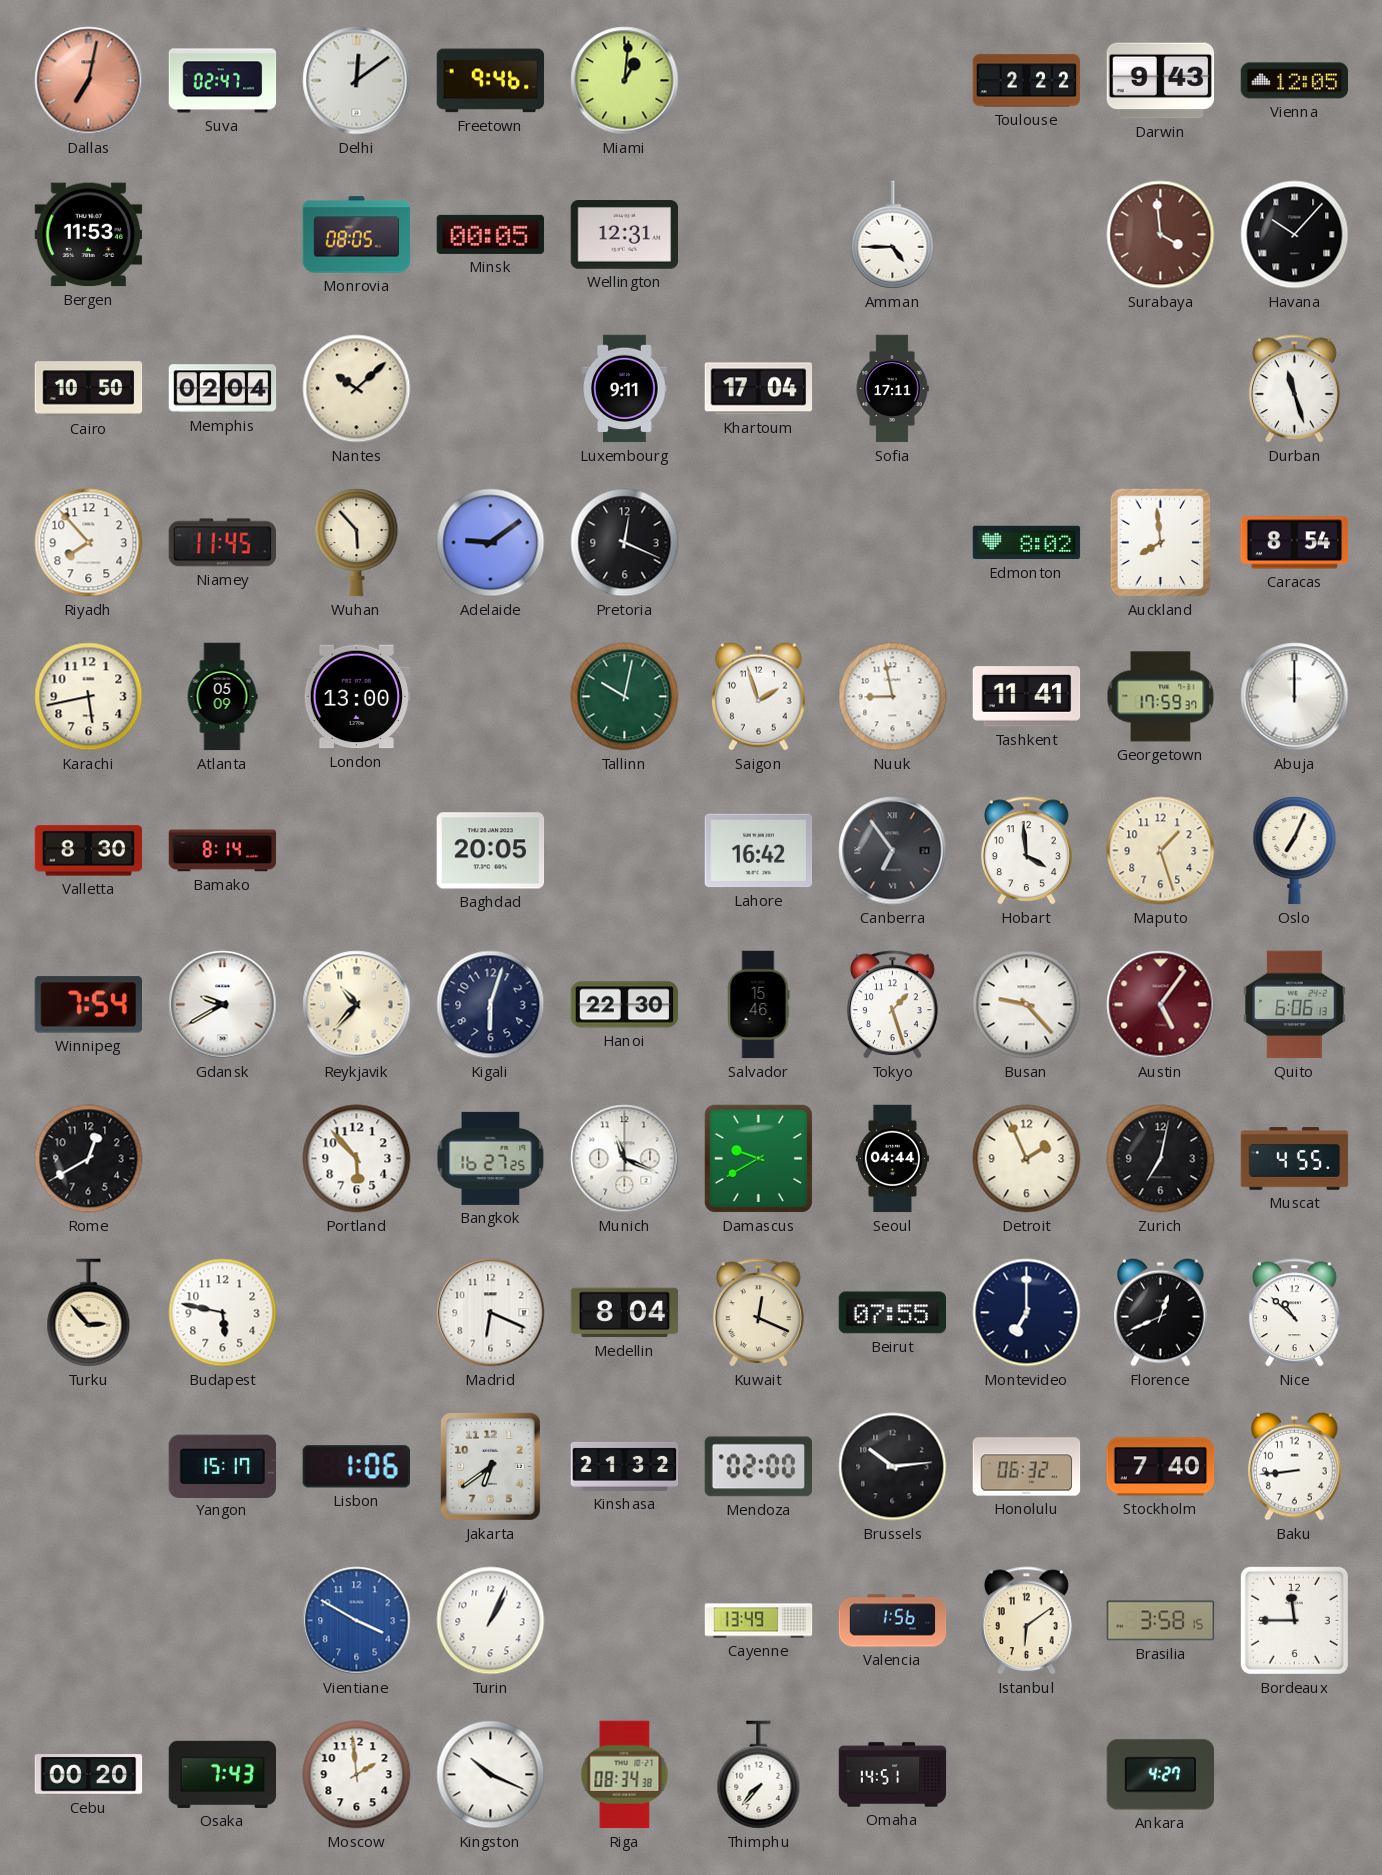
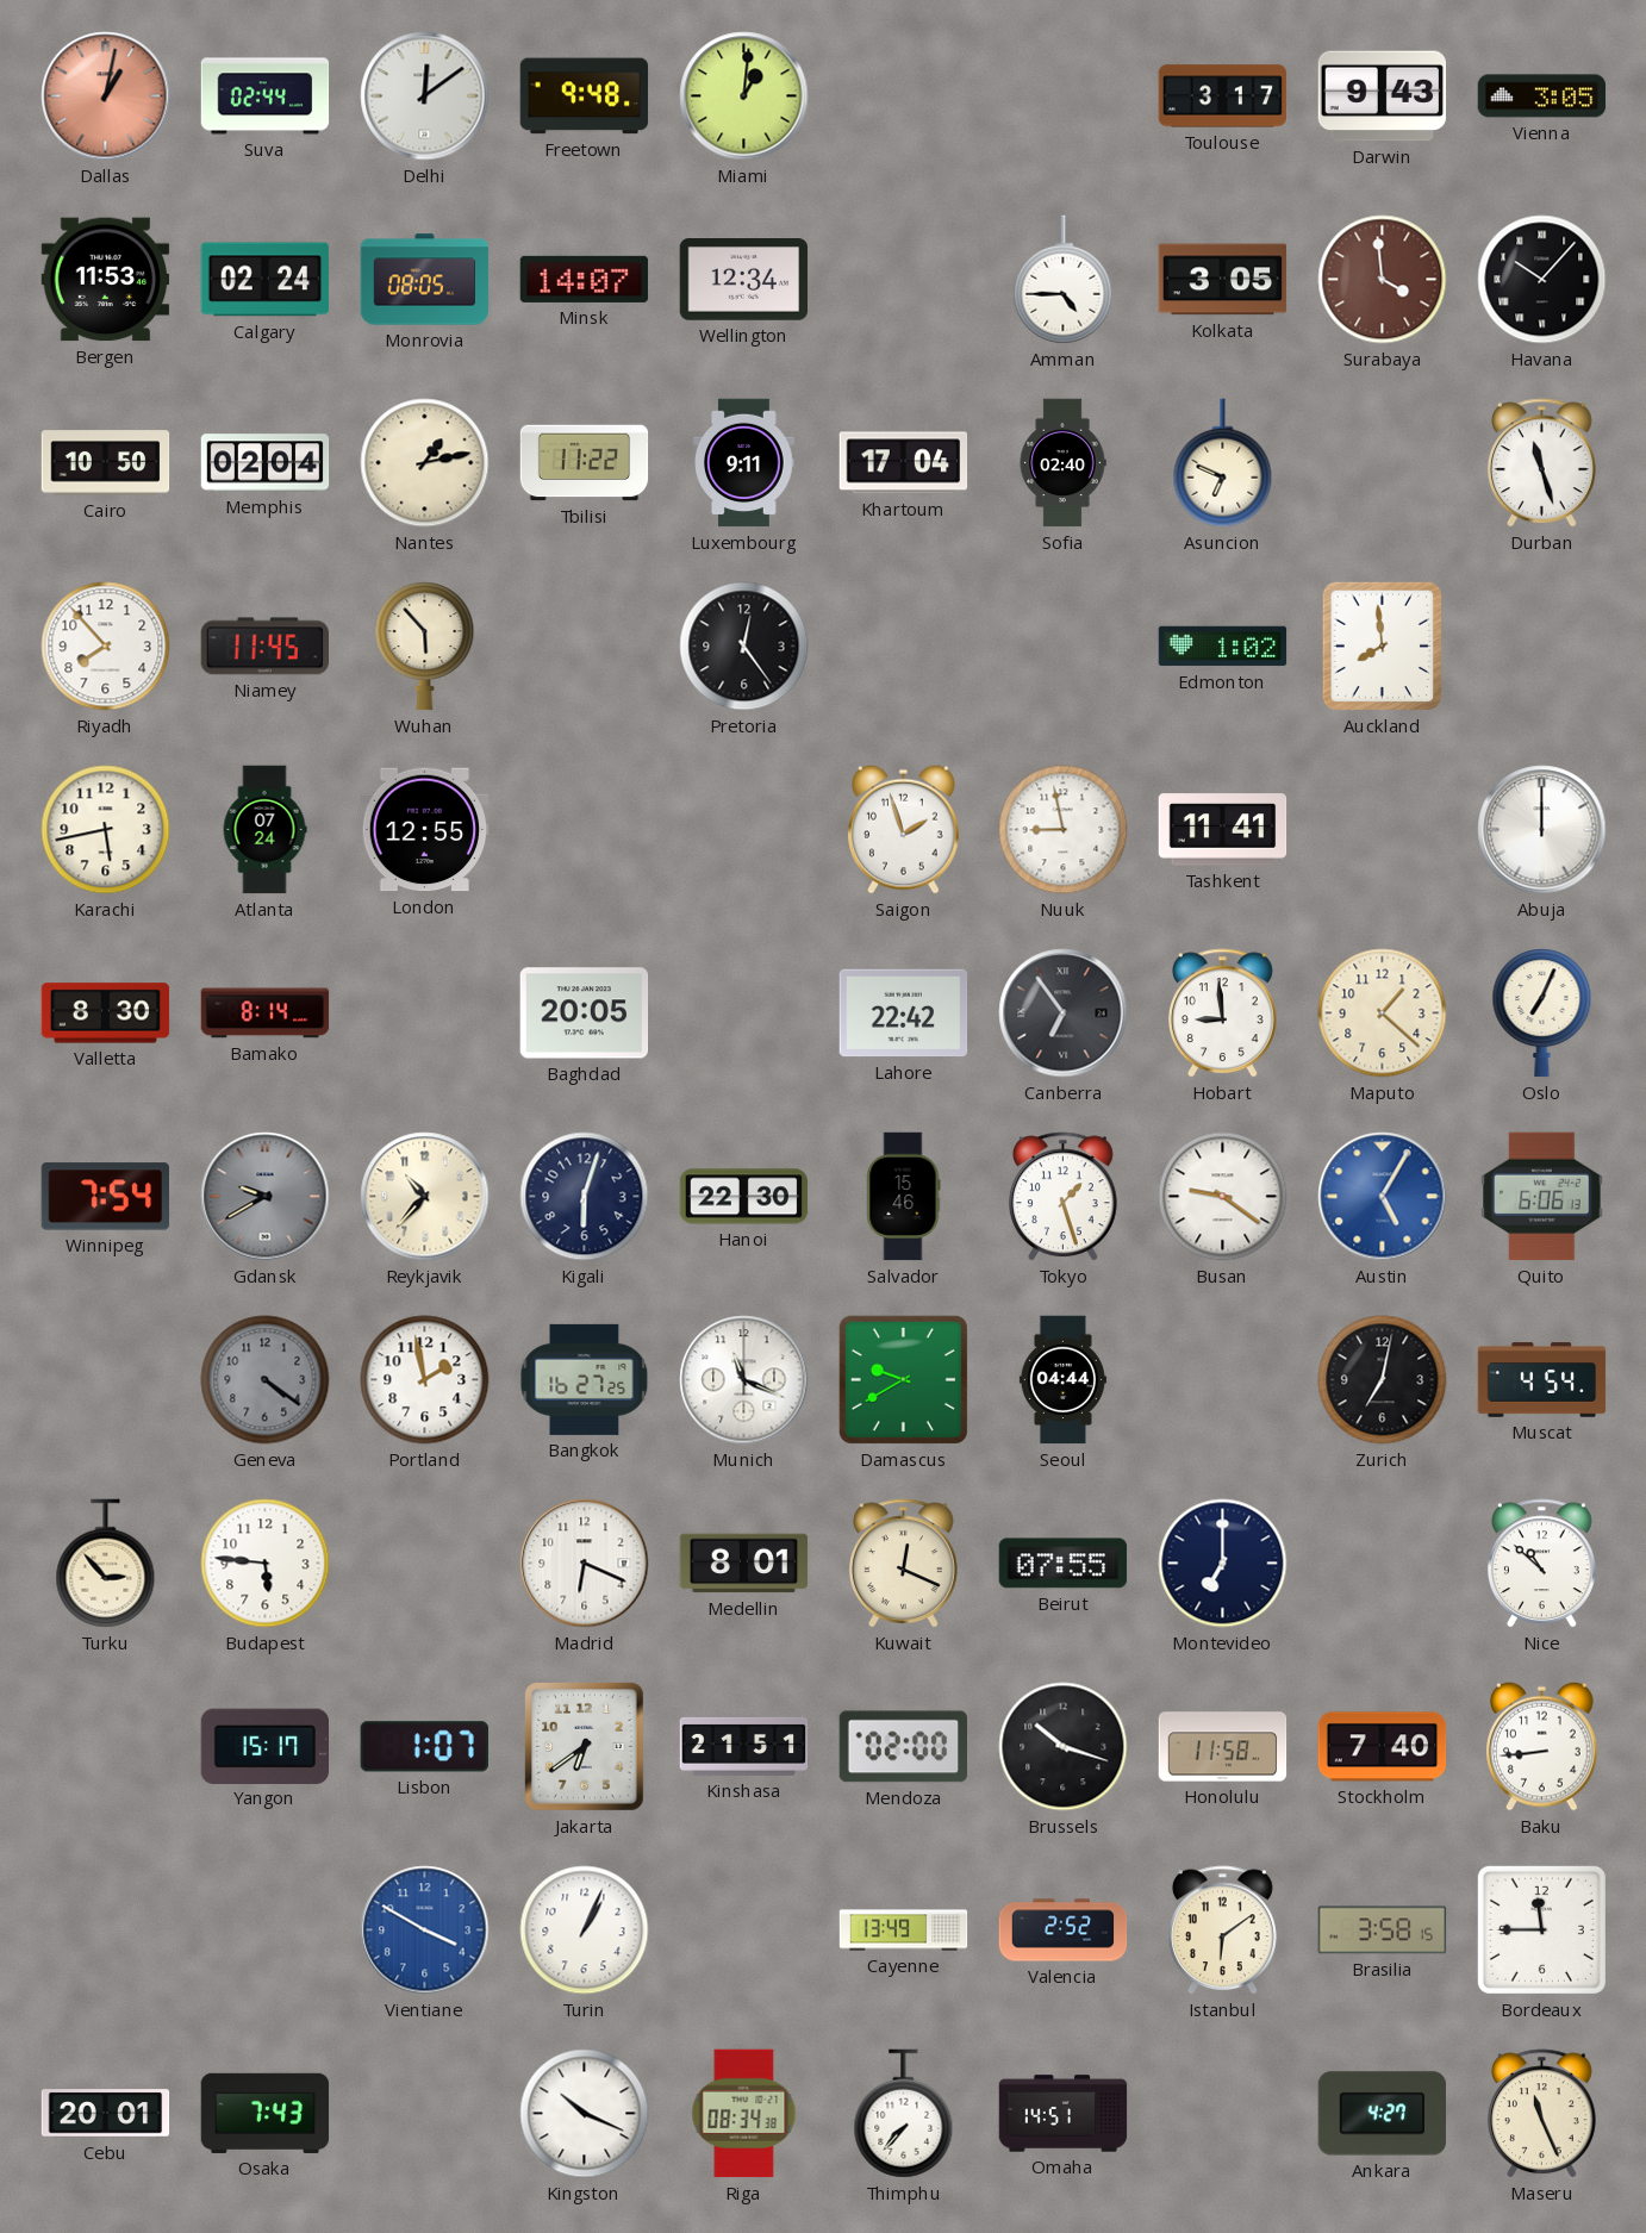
Dallas: 7:02 -> 1:02
Suva: 02:47 -> 02:44
Freetown: 9:46 -> 9:48
Toulouse: 2:22 -> 3:17
Vienna: 12:05 -> 3:05
Calgary: none -> 02:24
Minsk: 00:05 -> 14:07
Wellington: 12:31 -> 12:34
Kolkata: none -> 3:05
Nantes: 10:08 -> 1:13
Tbilisi: none -> 11:22
Sofia: 17:11 -> 02:40
Asuncion: none -> 6:49
Adelaide: 9:09 -> none
Pretoria: 12:19 -> 12:24
Edmonton: 8:02 -> 1:02
Caracas: 8:54 -> none
Atlanta: 05:09 -> 07:24
London: 13:00 -> 12:55
Tallinn: 10:02 -> none
Georgetown: 17:59 -> none
Lahore: 16:42 -> 22:42
Hobart: 3:59 -> 8:59
Maputo: 1:27 -> 1:22
Gdansk dial: white -> grey
Busan: 9:23 -> 9:21
Austin: 5:06 -> 5:05
Austin dial: burgundy -> blue
Rome: 12:40 -> none
Geneva: none -> 4:21
Portland: 5:53 -> 1:58
Detroit: 1:56 -> none
Muscat: 4:55 -> 4:54
Budapest: 5:47 -> 5:46
Medellin: 8:04 -> 8:01
Florence: 12:41 -> none
Lisbon: 1:06 -> 1:07
Kinshasa: 21:32 -> 21:51
Brussels: 10:14 -> 10:18
Honolulu: 06:32 -> 11:58
Valencia: 1:56 -> 2:52
Cebu: 00:20 -> 20:01
Moscow: 1:59 -> none
Maseru: none -> 11:26
